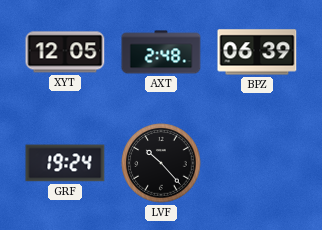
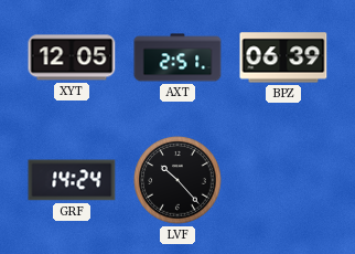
AXT: 2:48 -> 2:51
GRF: 19:24 -> 14:24
